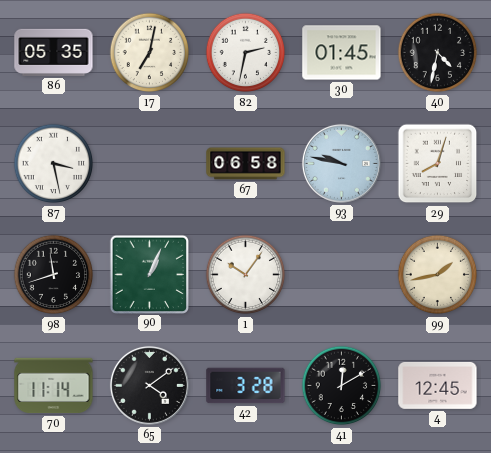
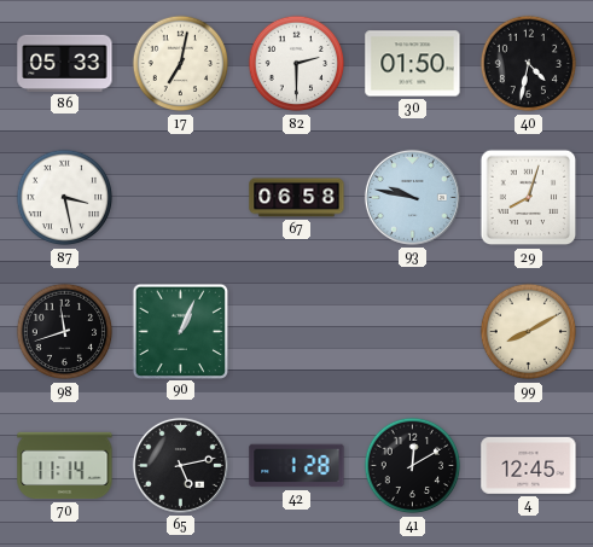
86: 05:35 -> 05:33
82: 2:32 -> 2:30
30: 01:45 -> 01:50
1: 10:06 -> none
99: 1:43 -> 8:10
65: 4:09 -> 5:13
42: 3:28 -> 1:28
